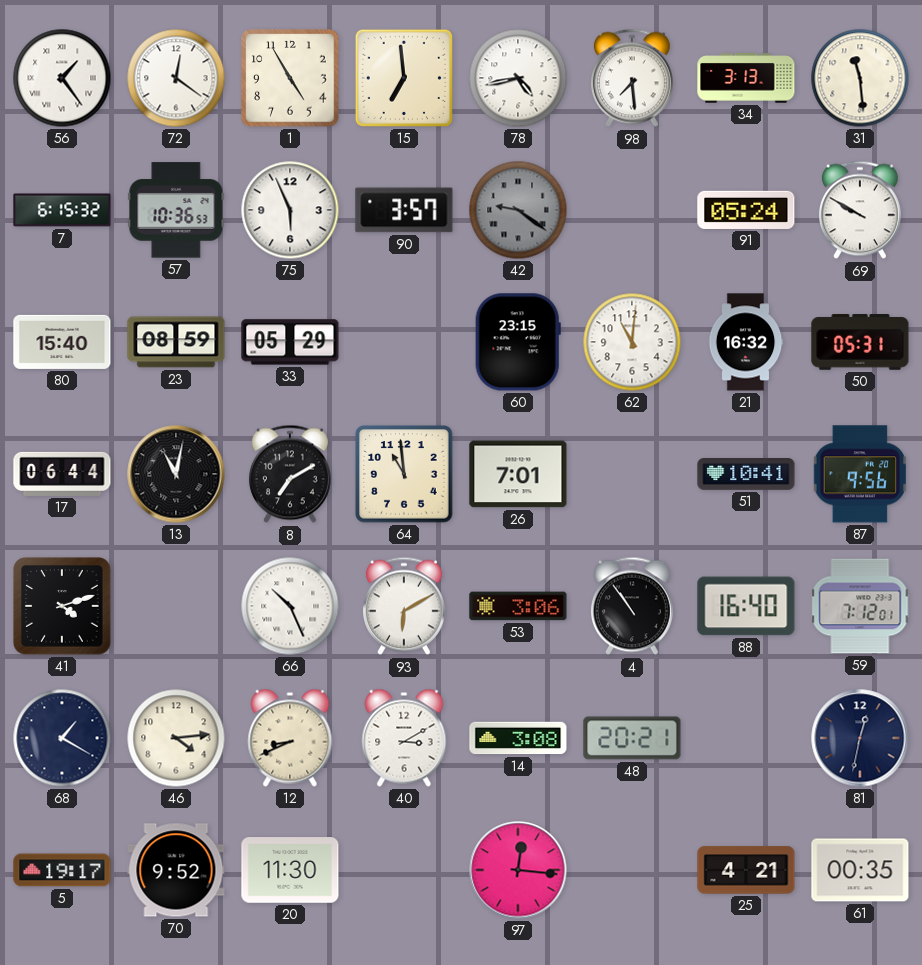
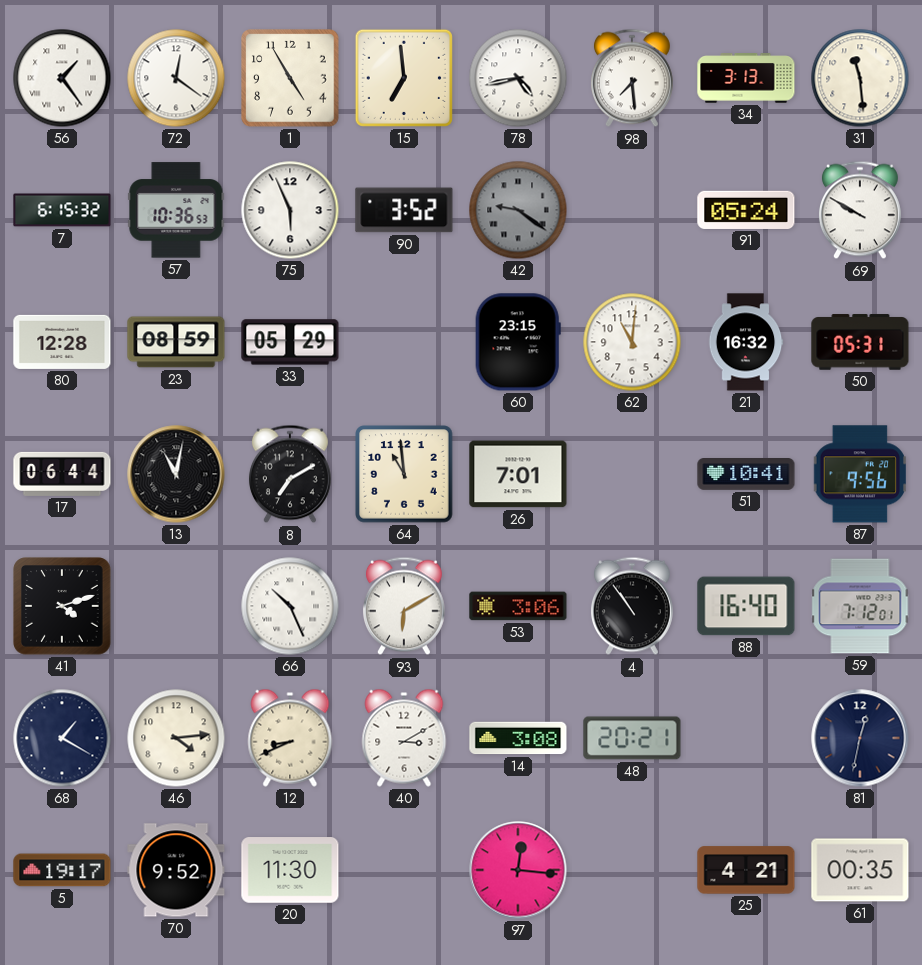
90: 3:57 -> 3:52
80: 15:40 -> 12:28
